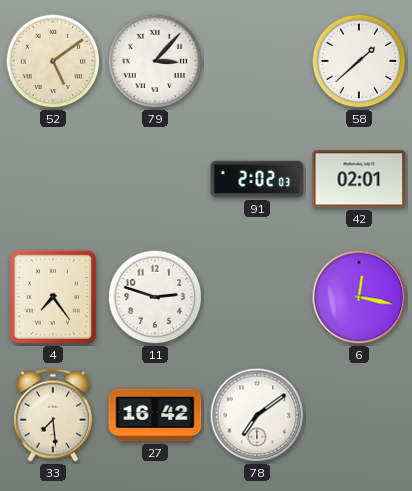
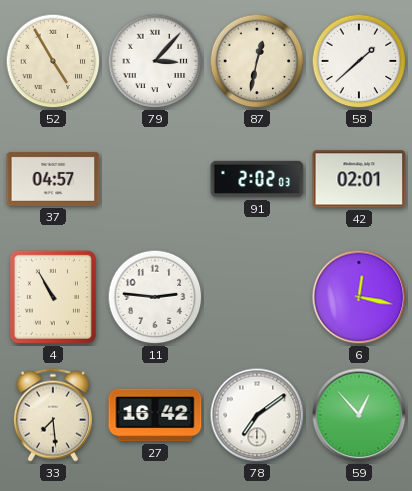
52: 5:09 -> 4:55
87: none -> 12:32
37: none -> 04:57
4: 7:24 -> 10:55
11: 2:48 -> 2:46
59: none -> 12:53
